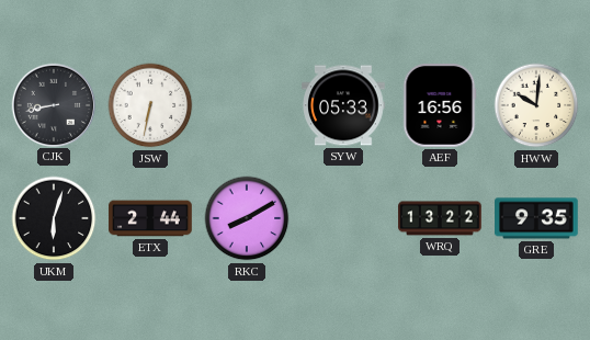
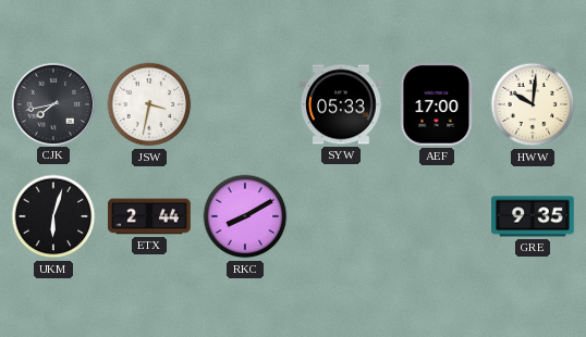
CJK: 8:43 -> 7:43
JSW: 6:32 -> 3:32
AEF: 16:56 -> 17:00
WRQ: 13:22 -> none
